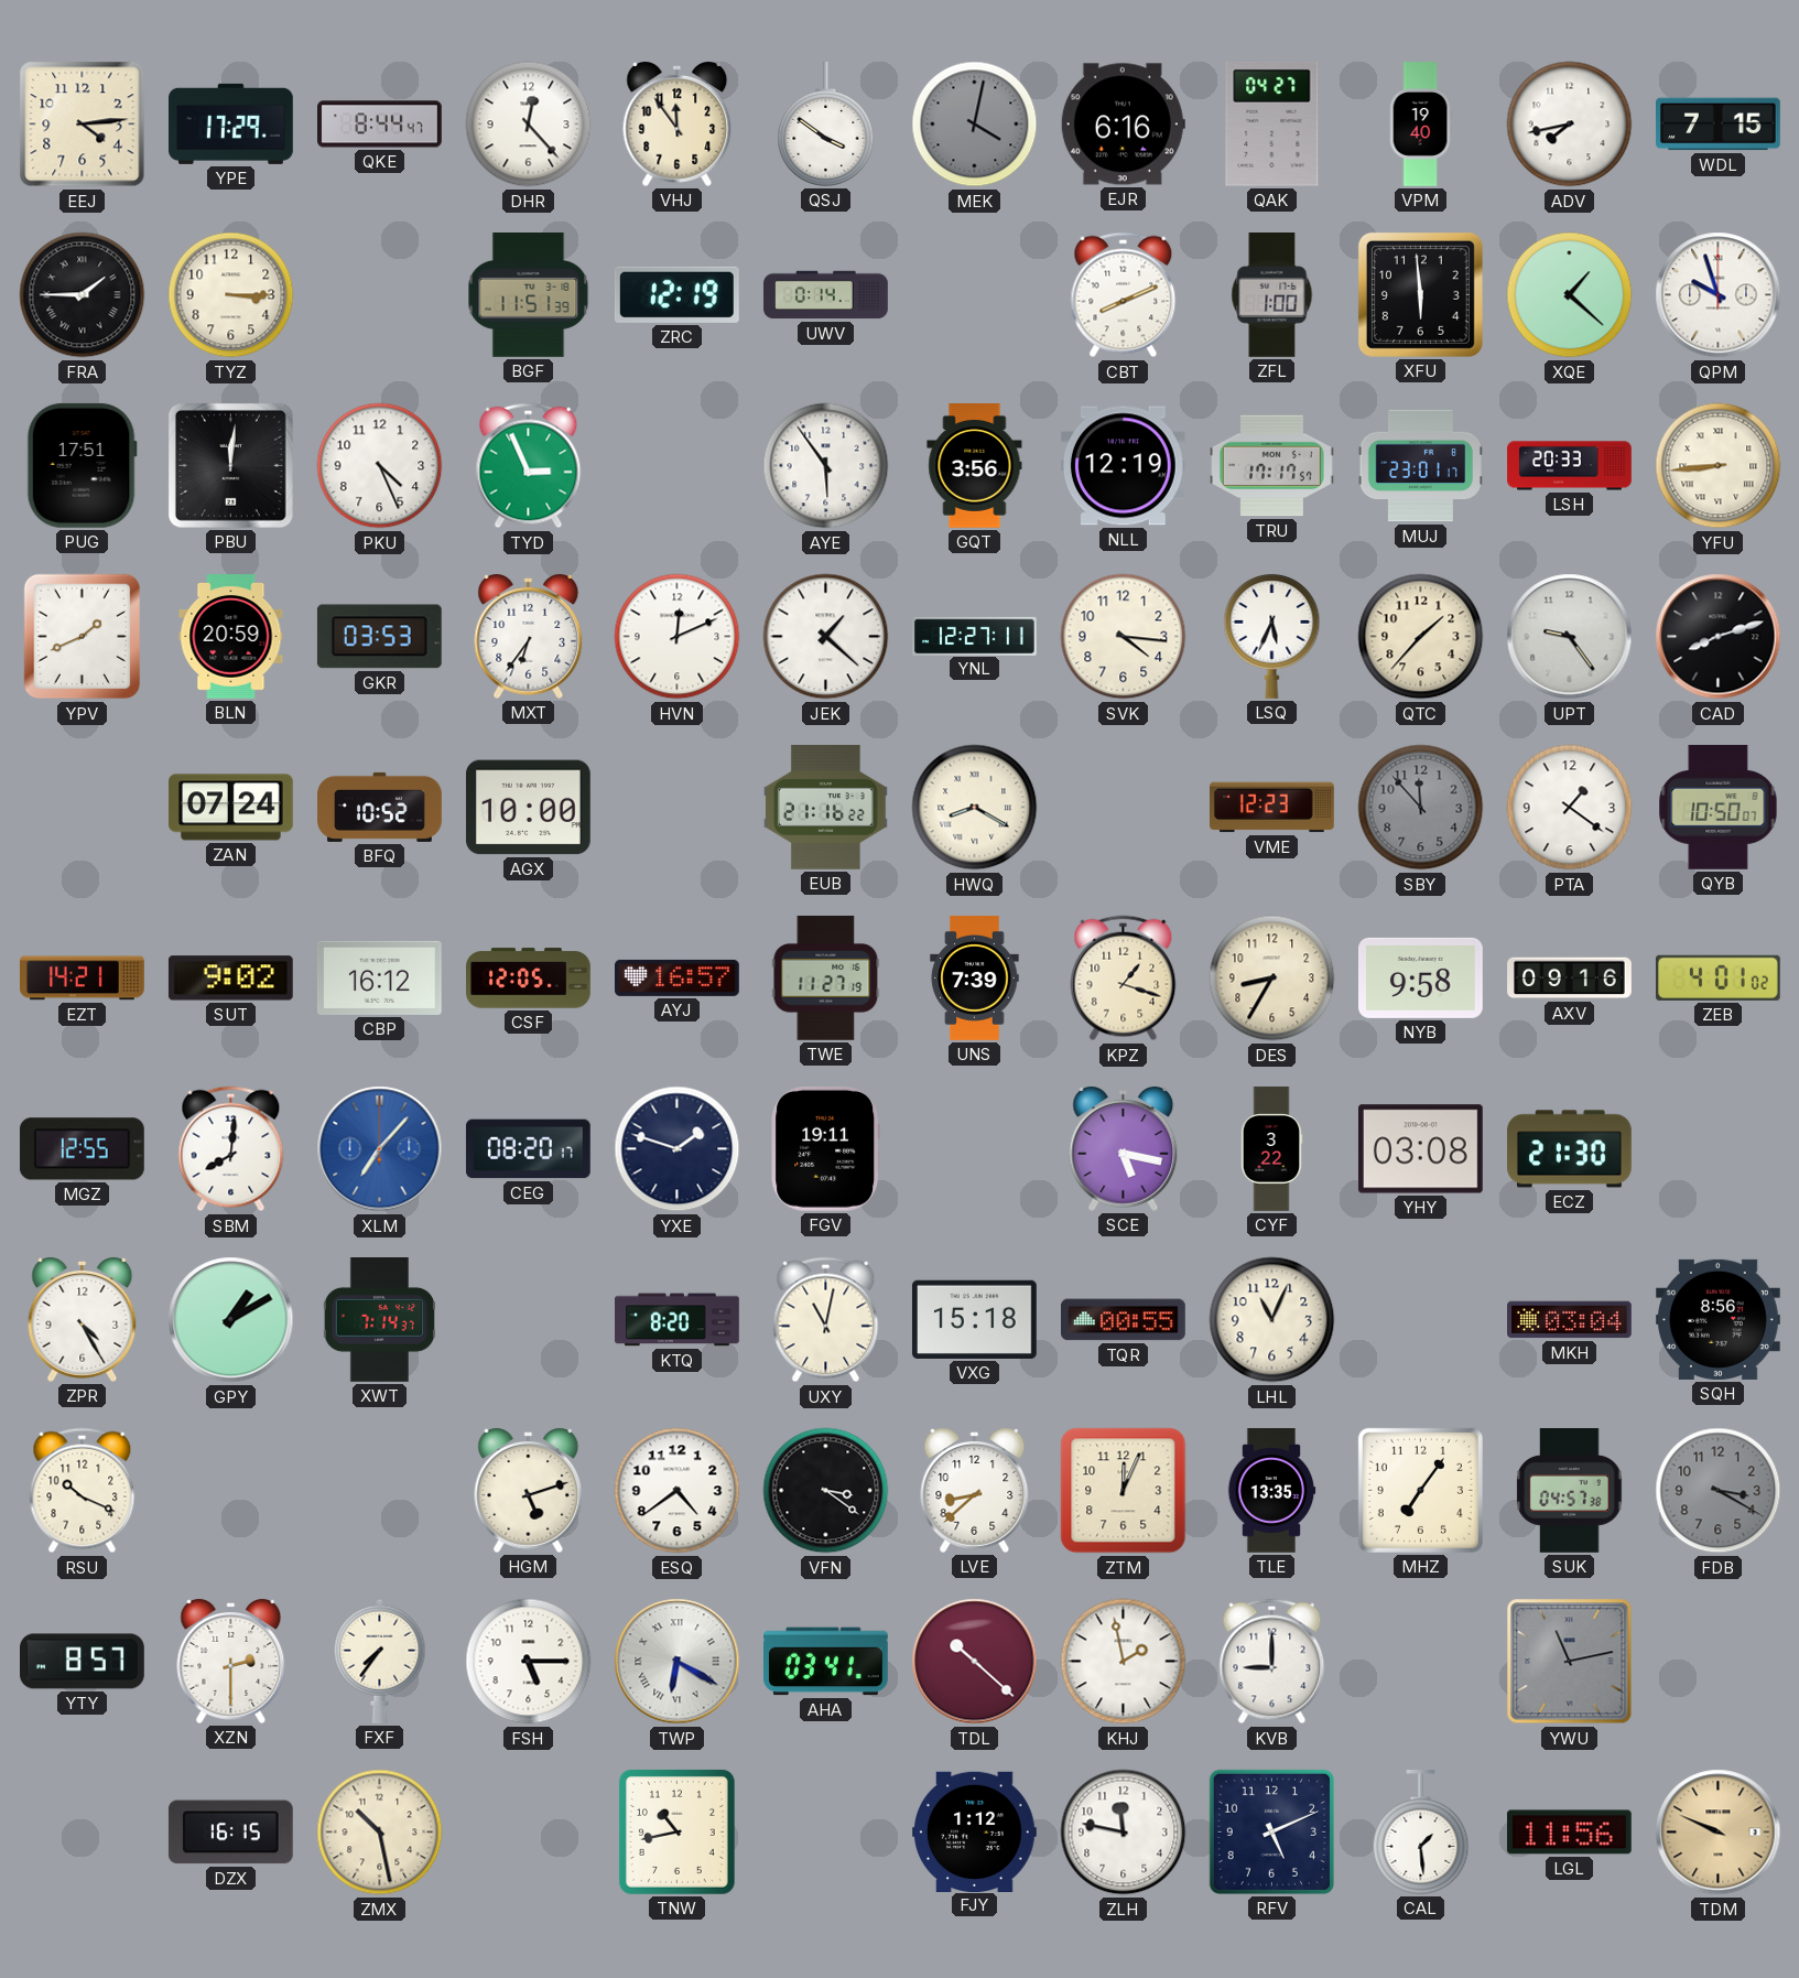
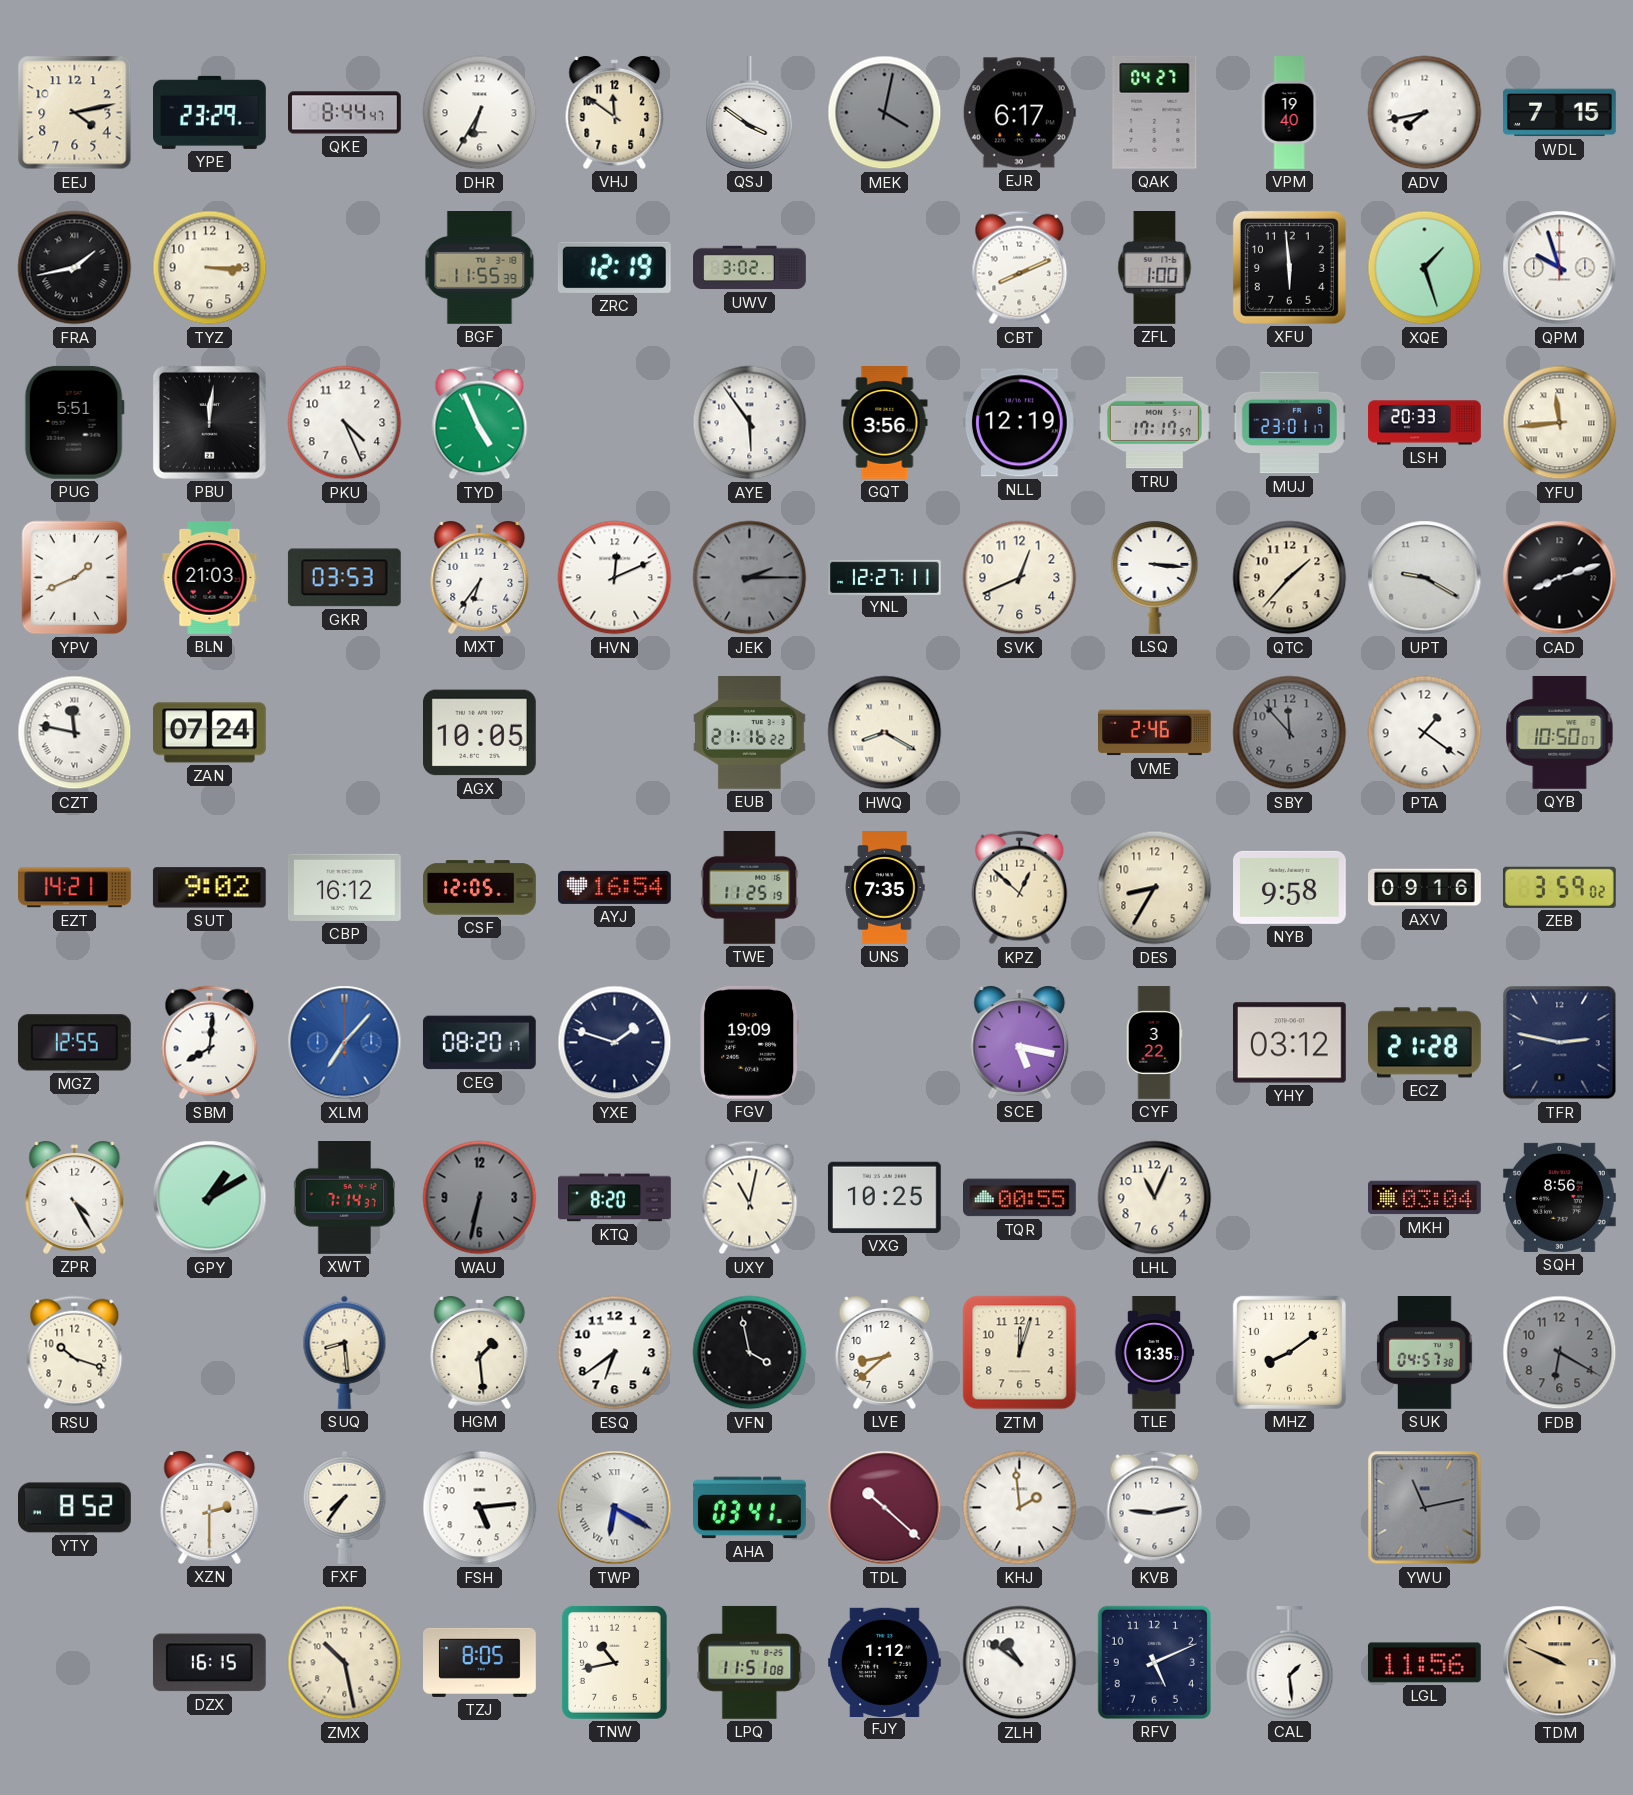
EEJ: 4:14 -> 4:13
YPE: 17:29 -> 23:29
DHR: 12:23 -> 6:35
VHJ: 11:54 -> 11:51
EJR: 6:16 -> 6:17
FRA: 1:45 -> 1:43
BGF: 11:51 -> 11:55
UWV: 0:14 -> 3:02
XQE: 1:22 -> 1:27
PUG: 17:51 -> 5:51
TYD: 2:56 -> 4:56
YFU: 8:44 -> 11:44
BLN: 20:59 -> 21:03
JEK: 1:22 -> 2:15
JEK dial: white -> grey
SVK: 4:16 -> 12:41
LSQ: 5:34 -> 3:16
UPT: 9:24 -> 9:20
CZT: none -> 11:47
BFQ: 10:52 -> none
AGX: 10:00 -> 10:05
VME: 12:23 -> 2:46
AYJ: 16:57 -> 16:54
TWE: 11:27 -> 11:25
UNS: 7:39 -> 7:35
KPZ: 1:18 -> 12:52
ZEB: 4:01 -> 3:59
FGV: 19:11 -> 19:09
YHY: 03:08 -> 03:12
ECZ: 21:30 -> 21:28
TFR: none -> 2:47
WAU: none -> 6:32
VXG: 15:18 -> 10:25
RSU: 10:19 -> 10:18
SUQ: none -> 8:29
HGM: 5:12 -> 1:29
ESQ: 4:39 -> 6:39
VFN: 3:21 -> 3:58
ZTM: 12:04 -> 12:03
MHZ: 7:06 -> 8:09
FDB: 3:20 -> 6:20
YTY: 8:57 -> 8:52
FSH: 5:15 -> 5:14
KHJ: 1:58 -> 1:59
KVB: 9:00 -> 9:13
TZJ: none -> 8:05
LPQ: none -> 11:51
ZLH: 11:47 -> 10:51
